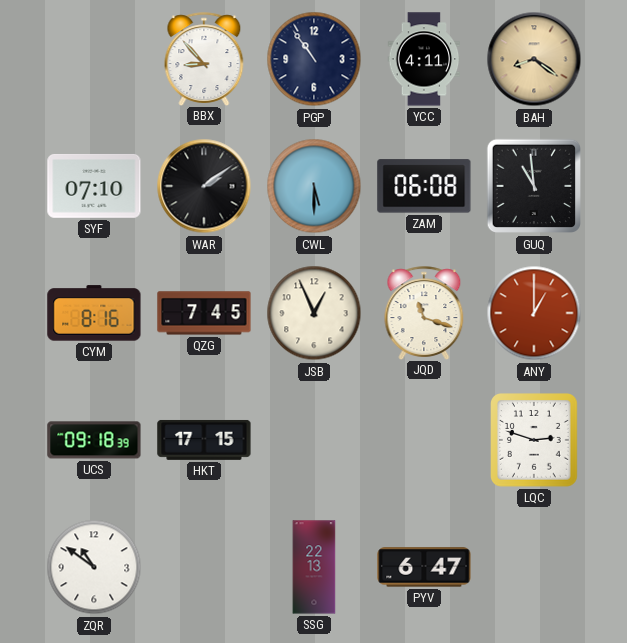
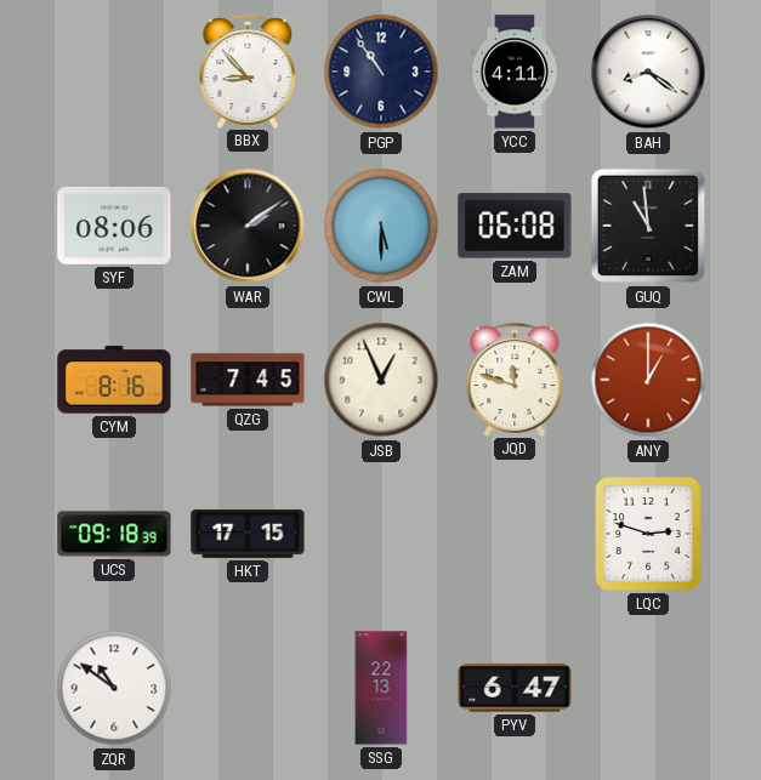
BAH dial: champagne -> white
SYF: 07:10 -> 08:06
JQD: 11:18 -> 11:48
